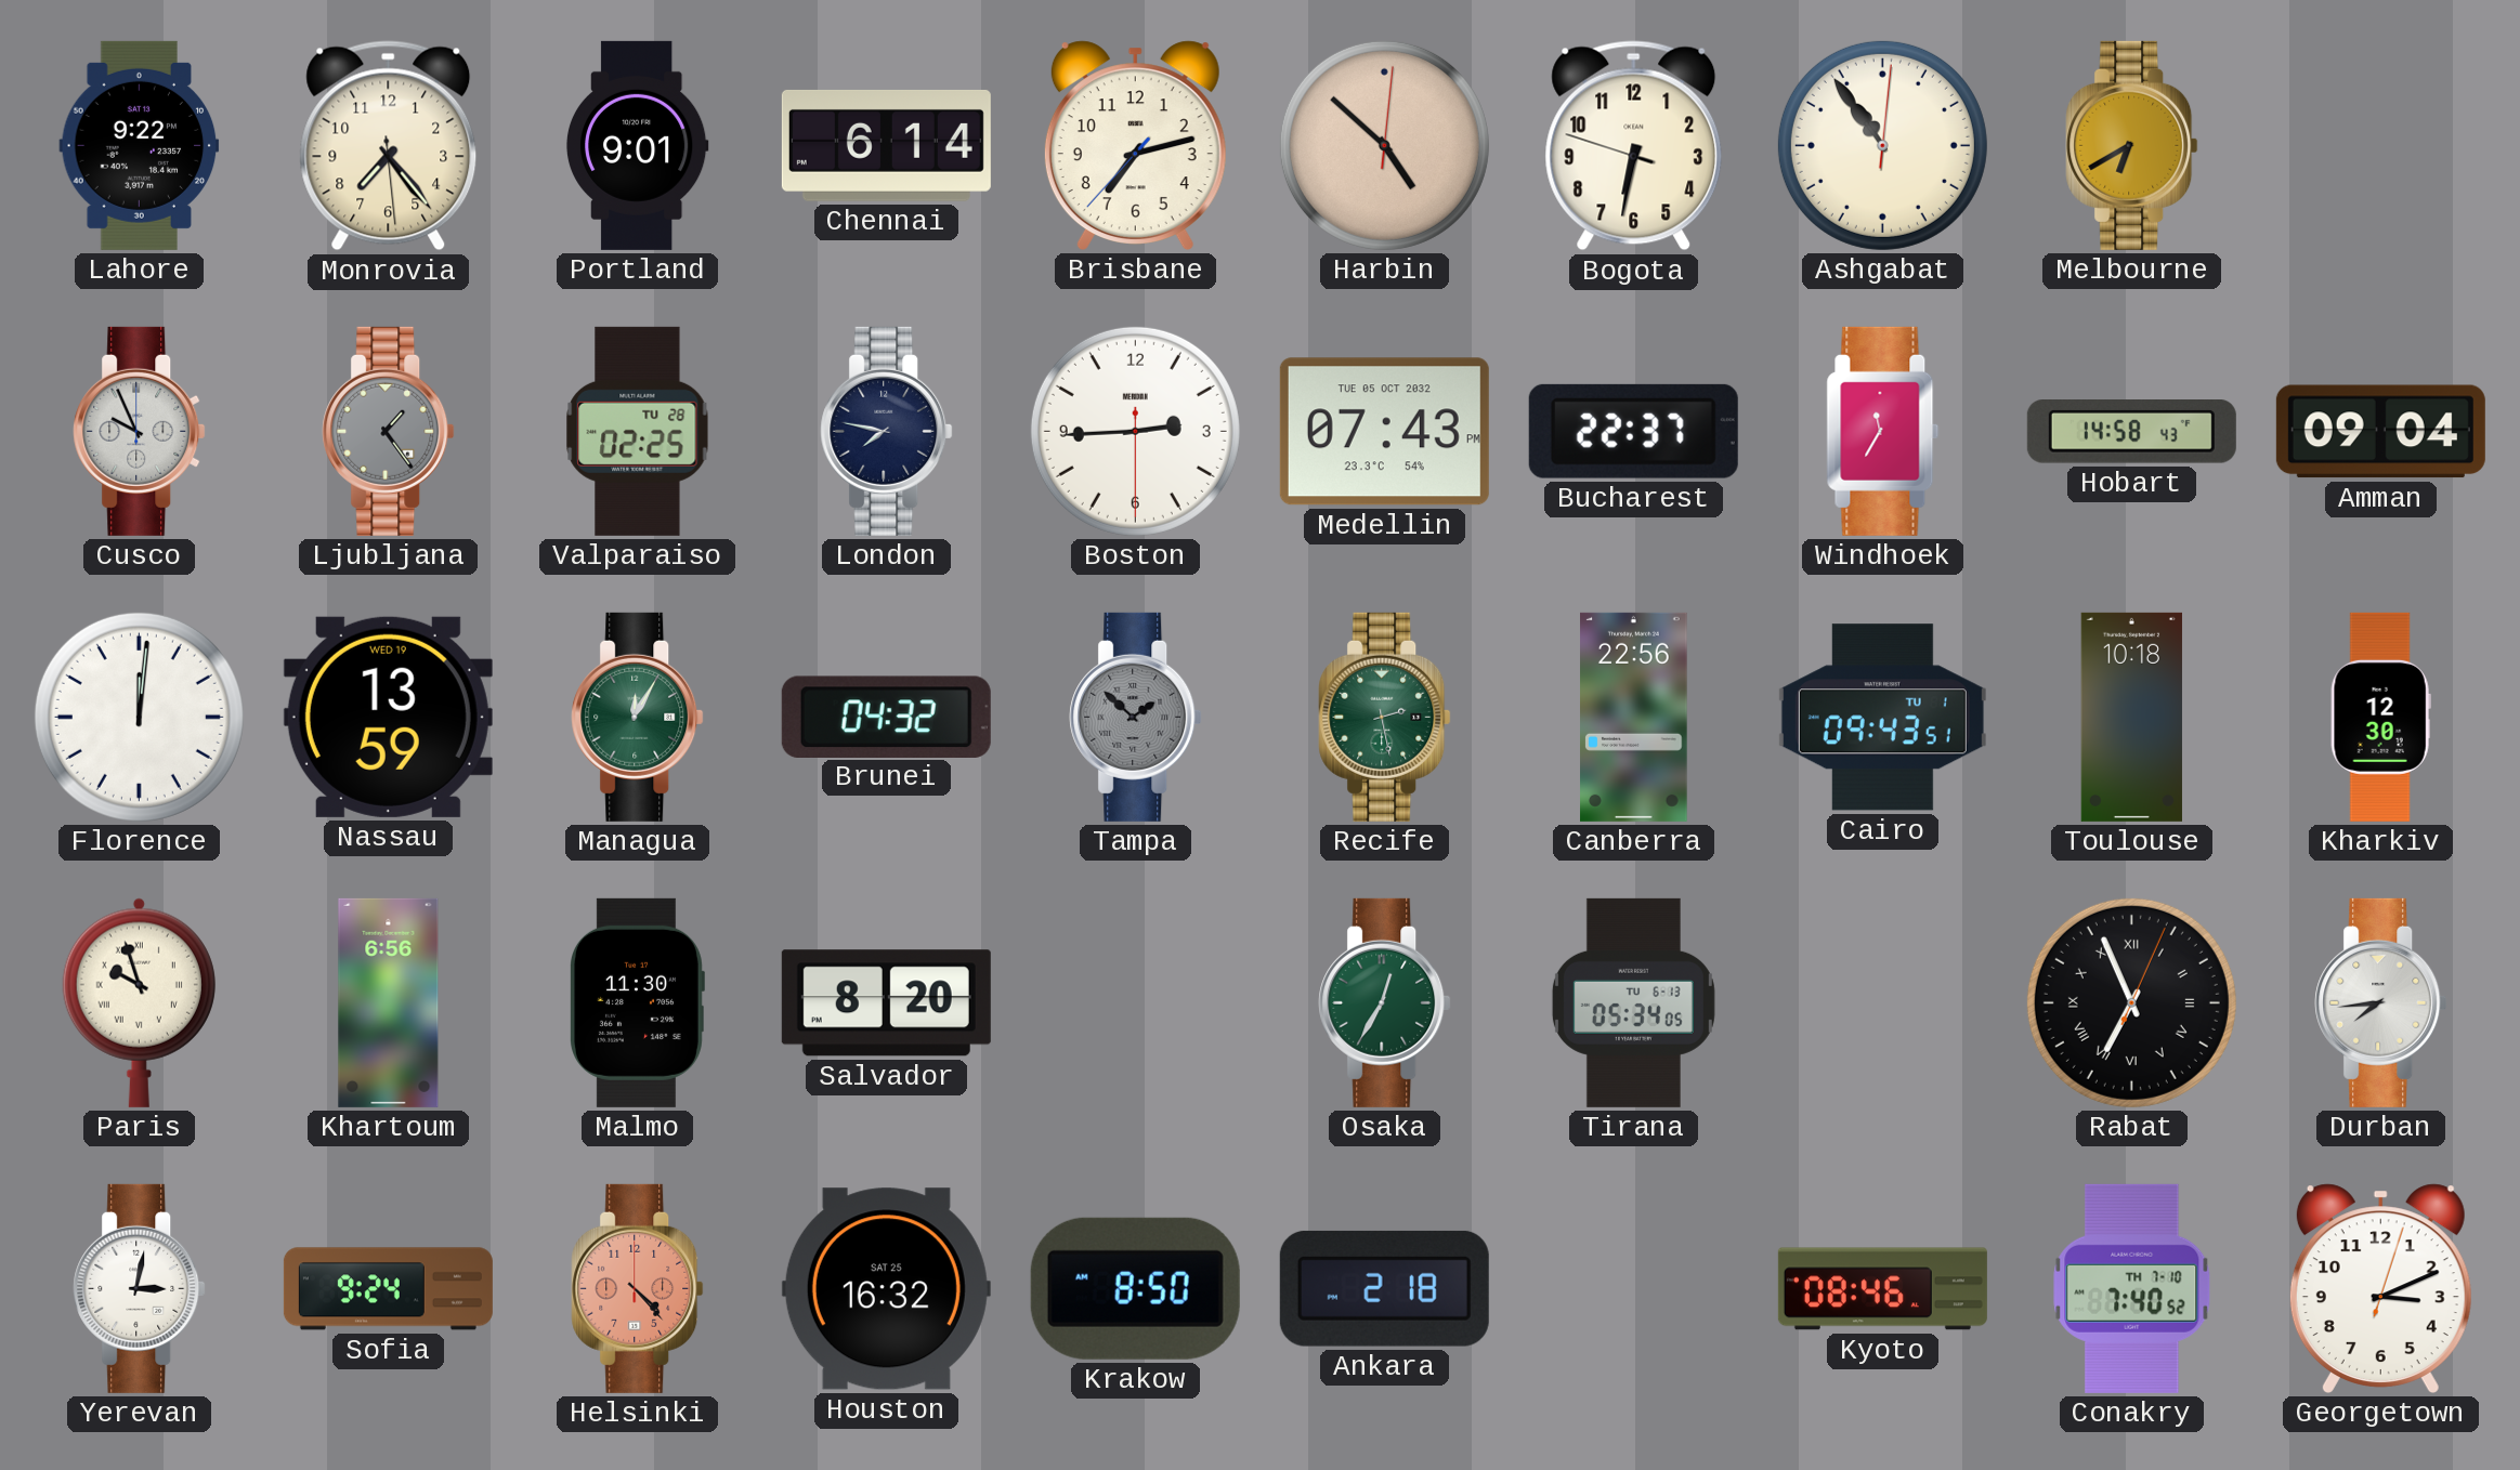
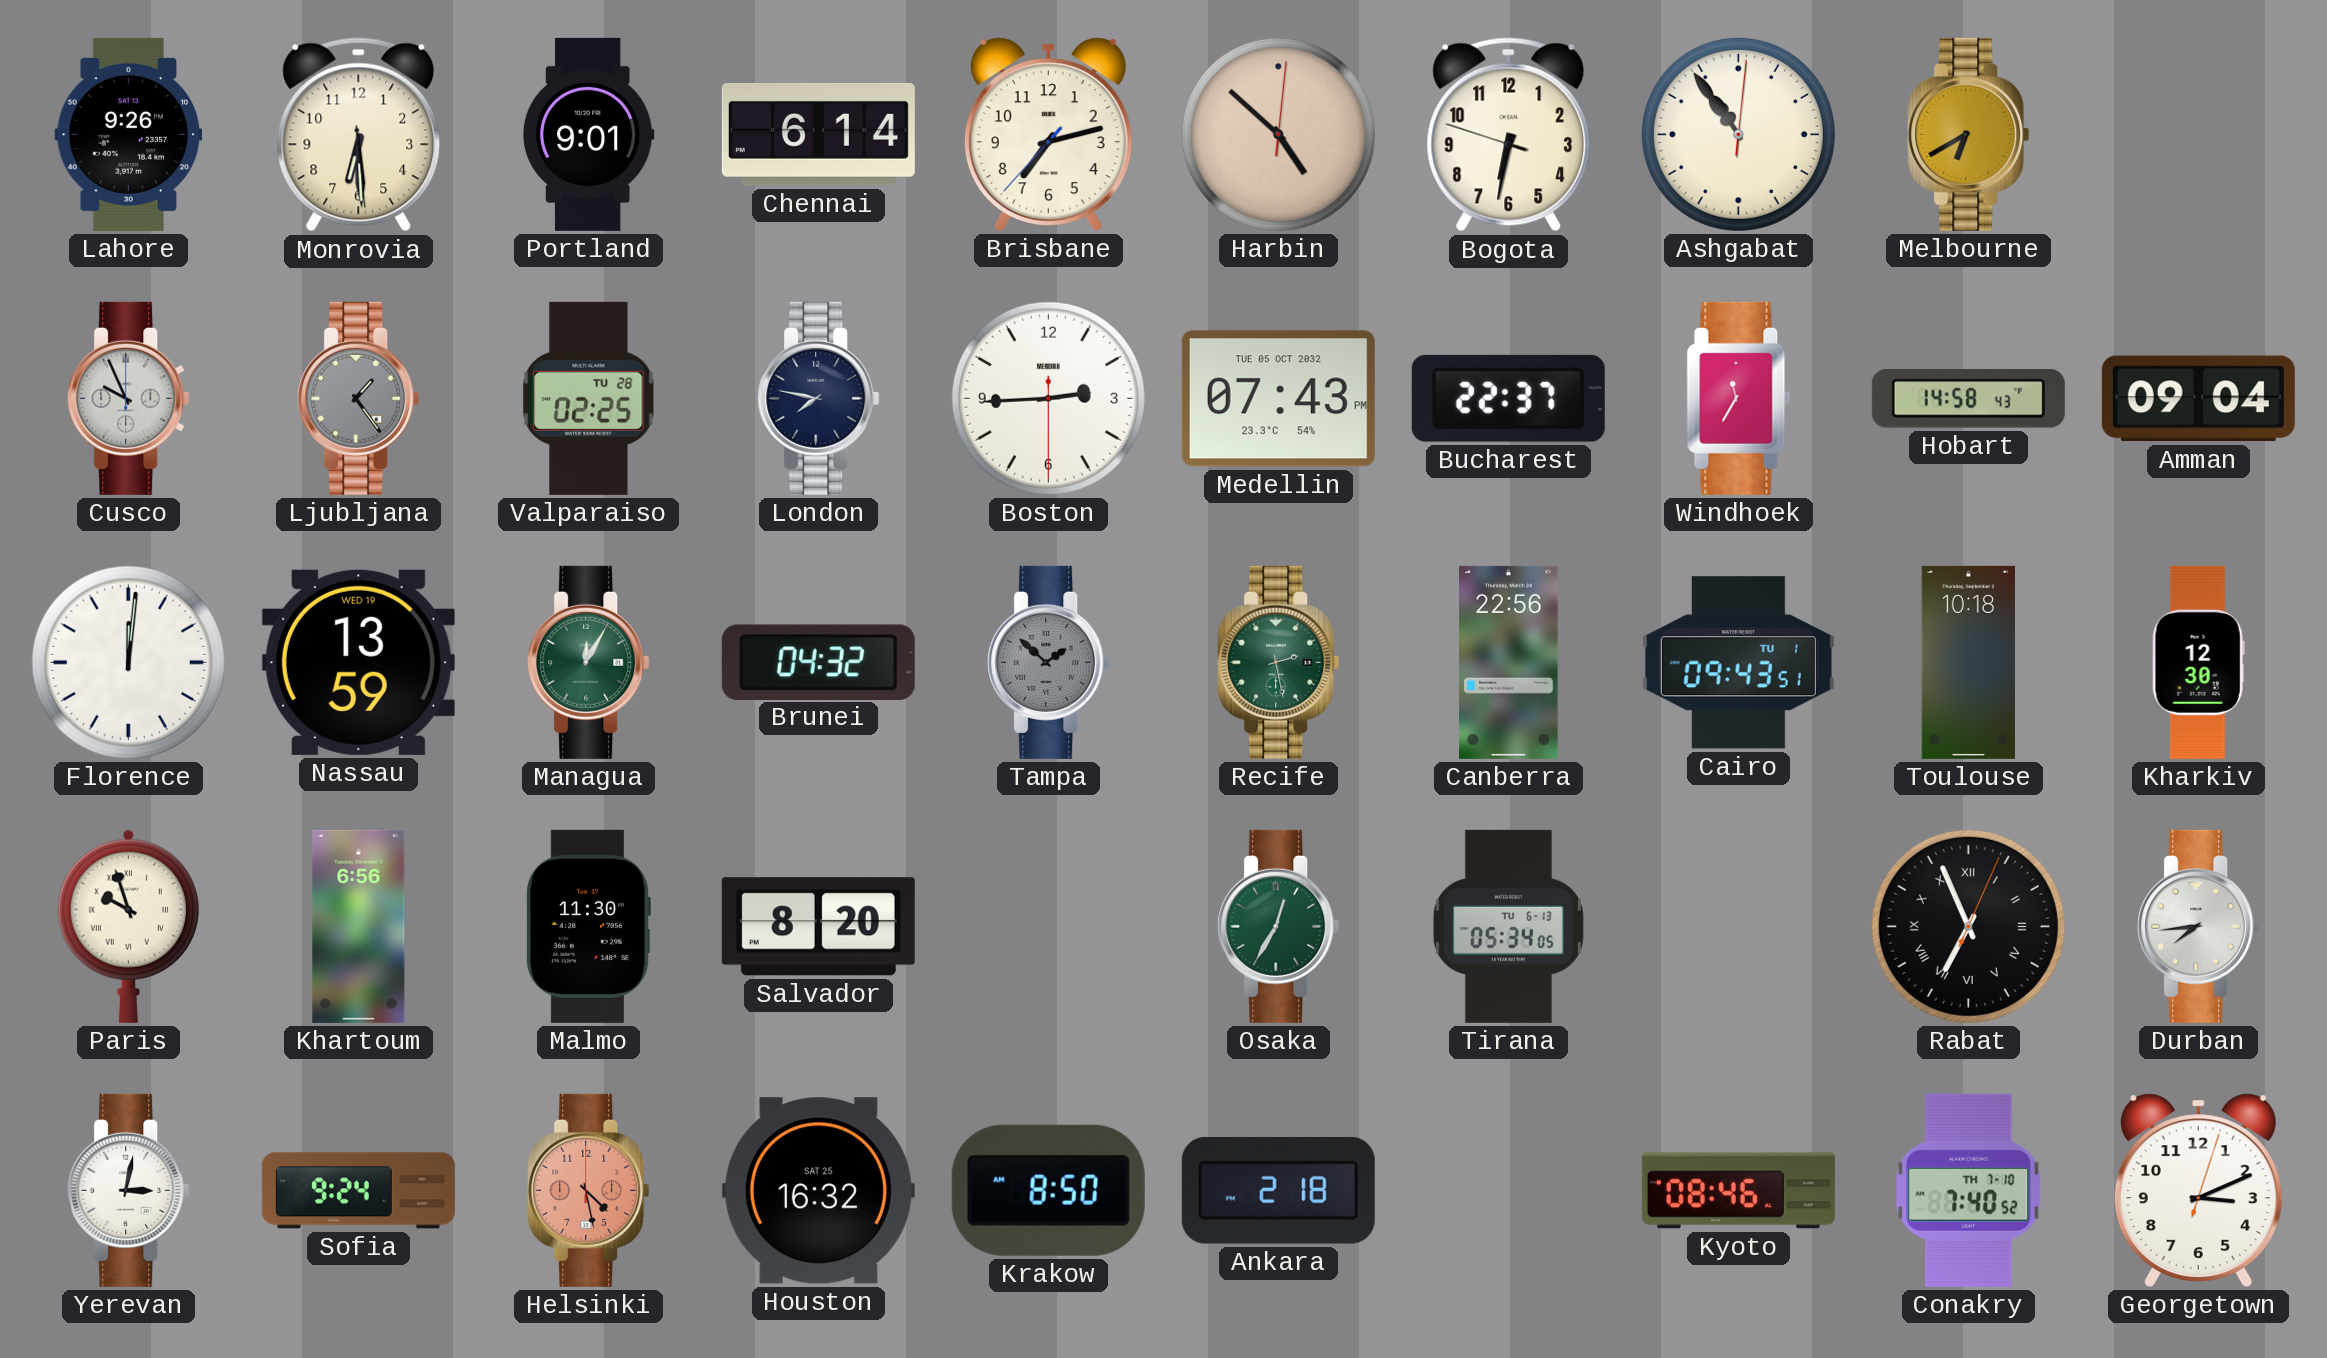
Lahore: 9:22 -> 9:26
Monrovia: 7:23 -> 6:29
Helsinki: 4:23 -> 4:28
